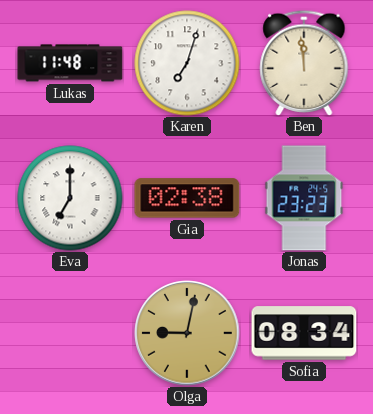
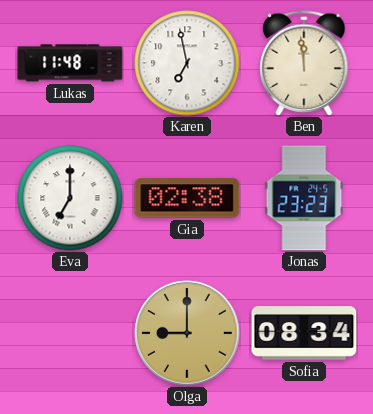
Karen: 7:03 -> 6:58
Olga: 9:02 -> 9:00
